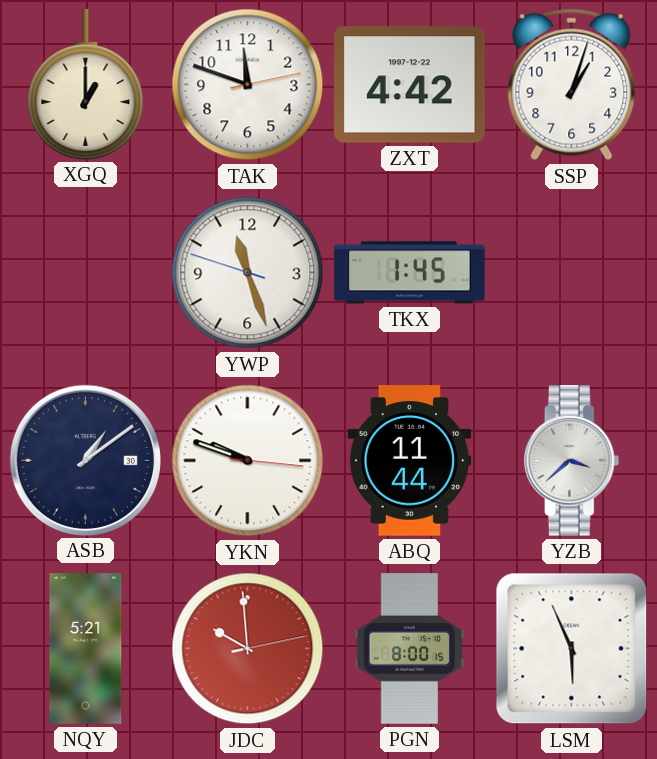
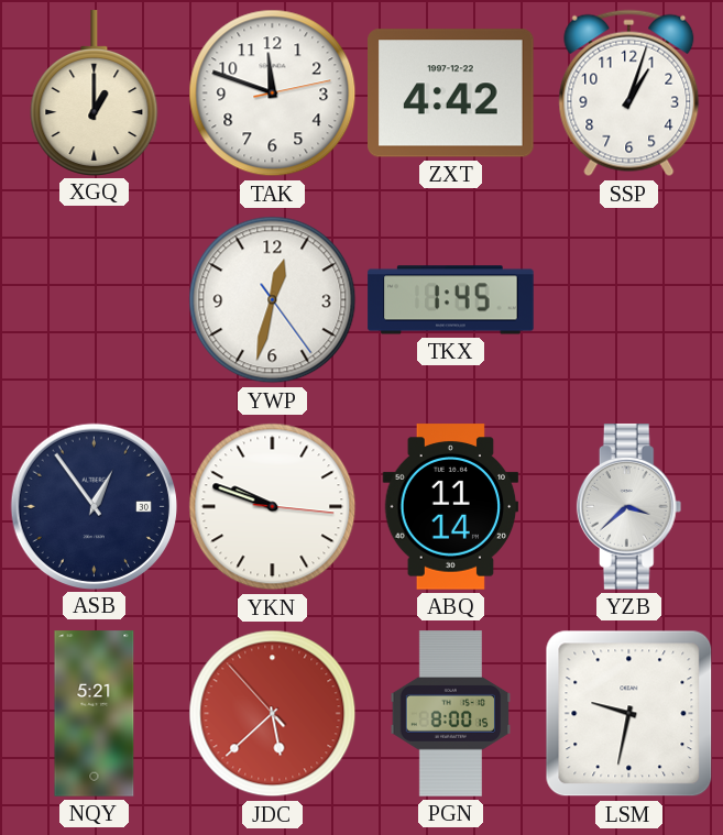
YWP: 11:26 -> 12:32
ASB: 1:09 -> 12:54
ABQ: 11:44 -> 11:14
JDC: 9:59 -> 5:37
LSM: 5:56 -> 9:32
